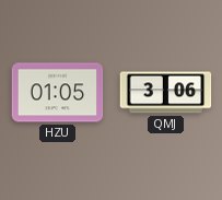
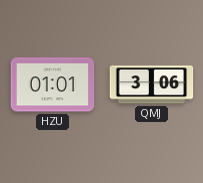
HZU: 01:05 -> 01:01
